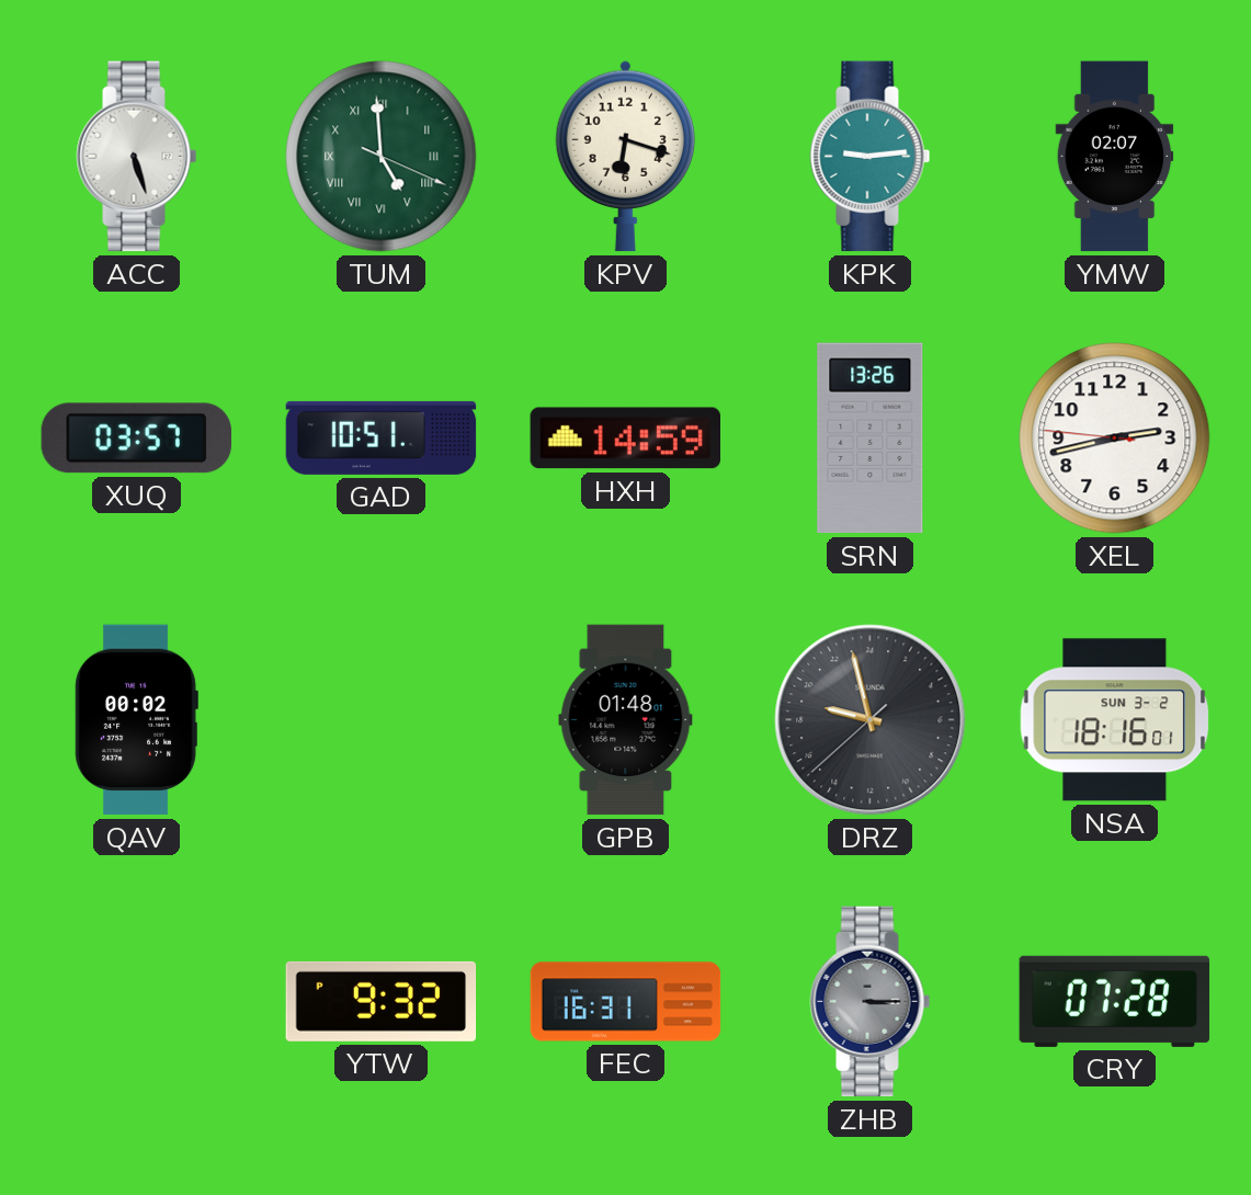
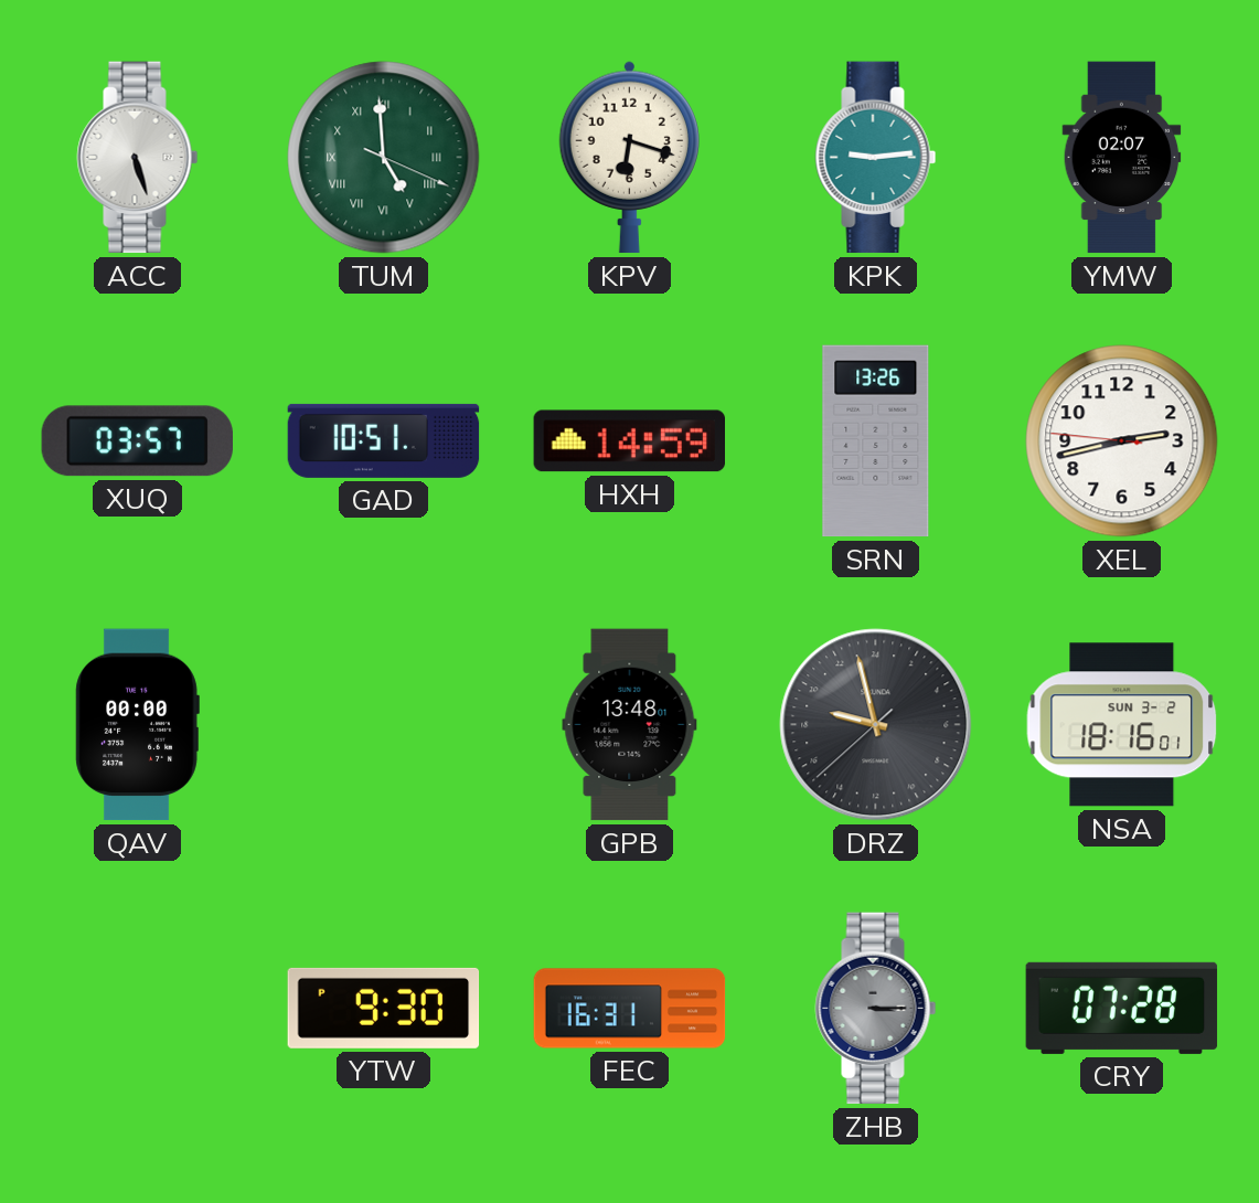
QAV: 00:02 -> 00:00
GPB: 01:48 -> 13:48
YTW: 9:32 -> 9:30
